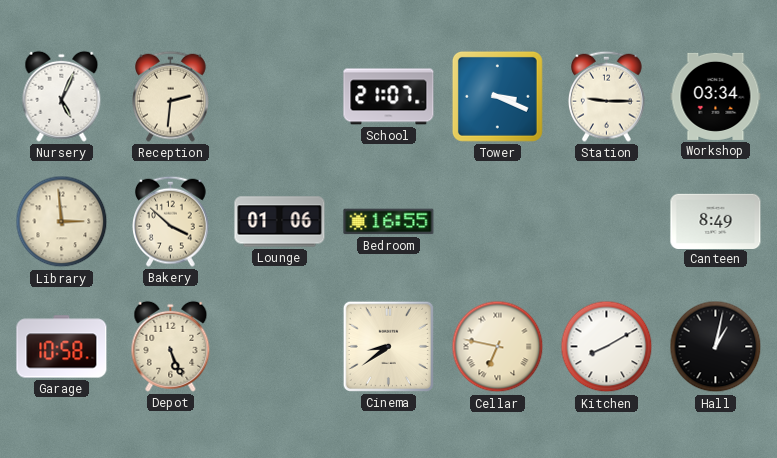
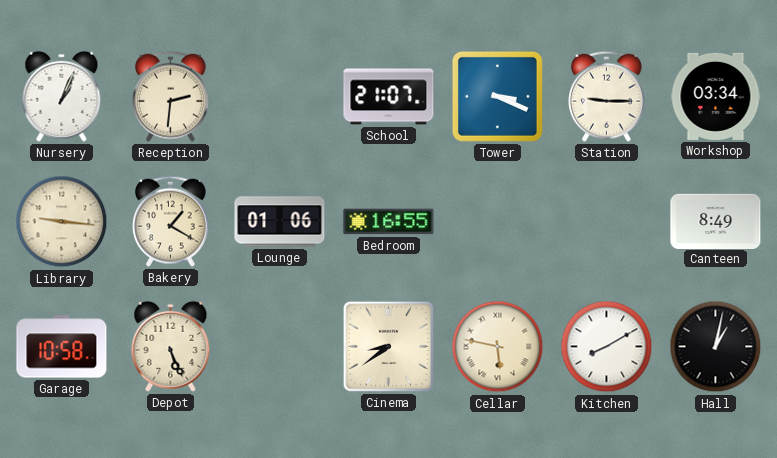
Nursery: 5:04 -> 1:04
Library: 2:59 -> 9:16
Bakery: 3:52 -> 1:20
Cellar: 6:47 -> 5:47
